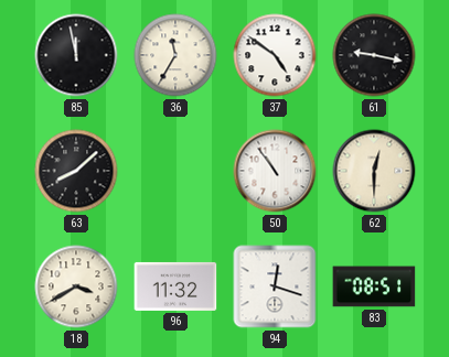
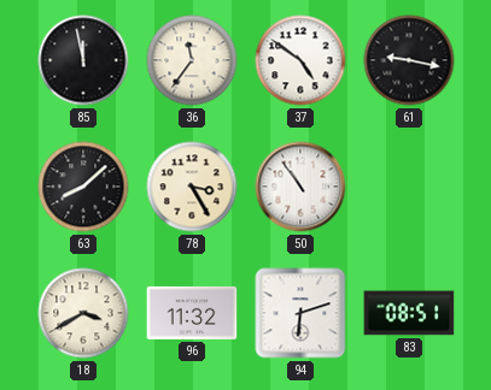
36: 11:35 -> 11:36
78: none -> 3:25
62: 12:30 -> none
94: 12:18 -> 6:12
